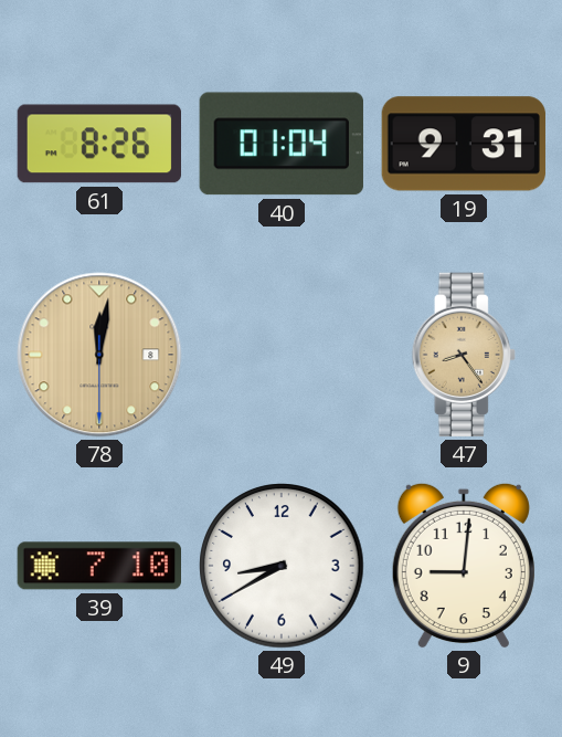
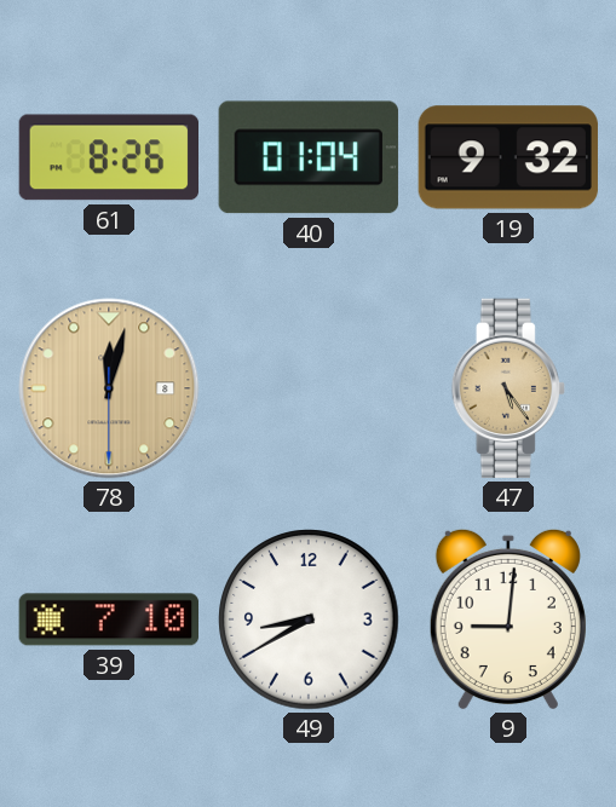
19: 9:31 -> 9:32
78: 12:01 -> 12:02
47: 8:24 -> 5:24
